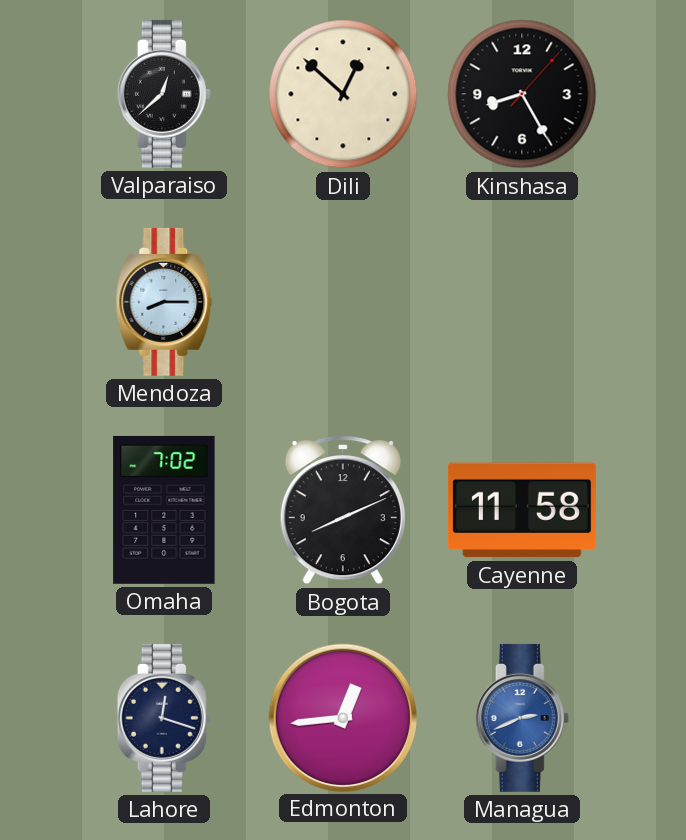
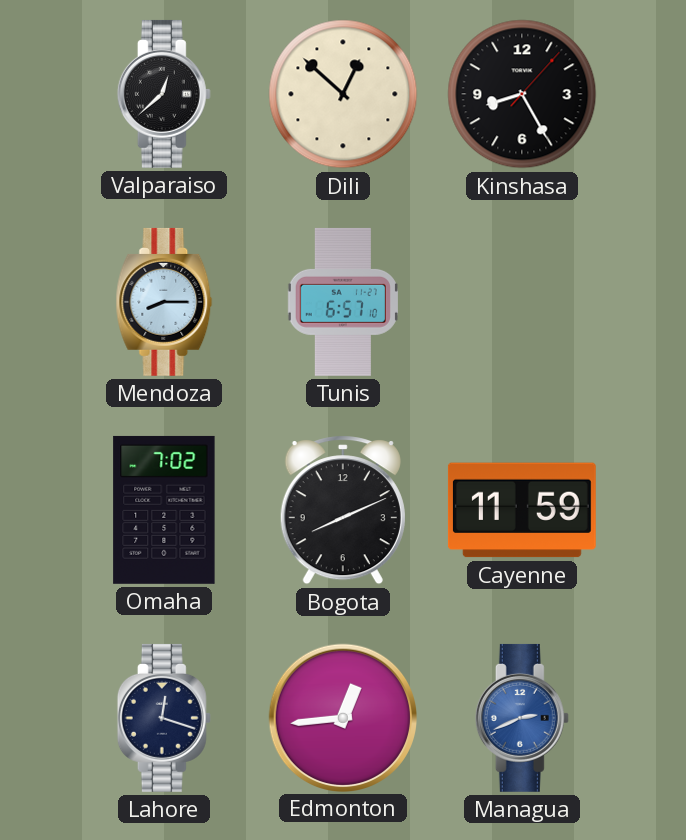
Tunis: none -> 6:57
Cayenne: 11:58 -> 11:59
